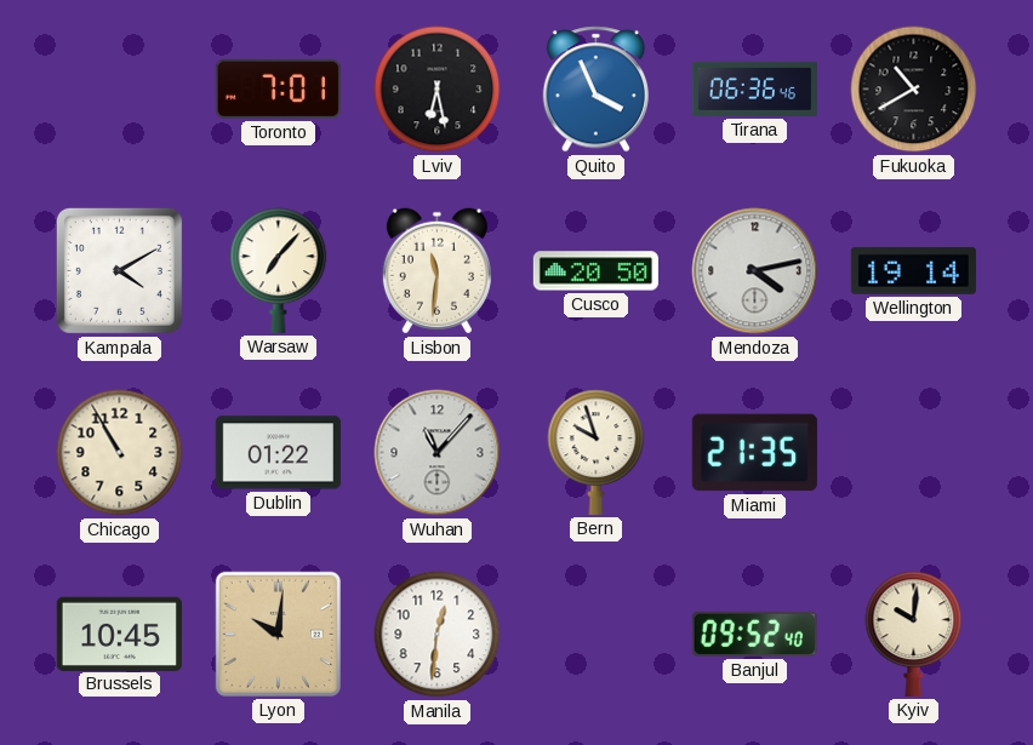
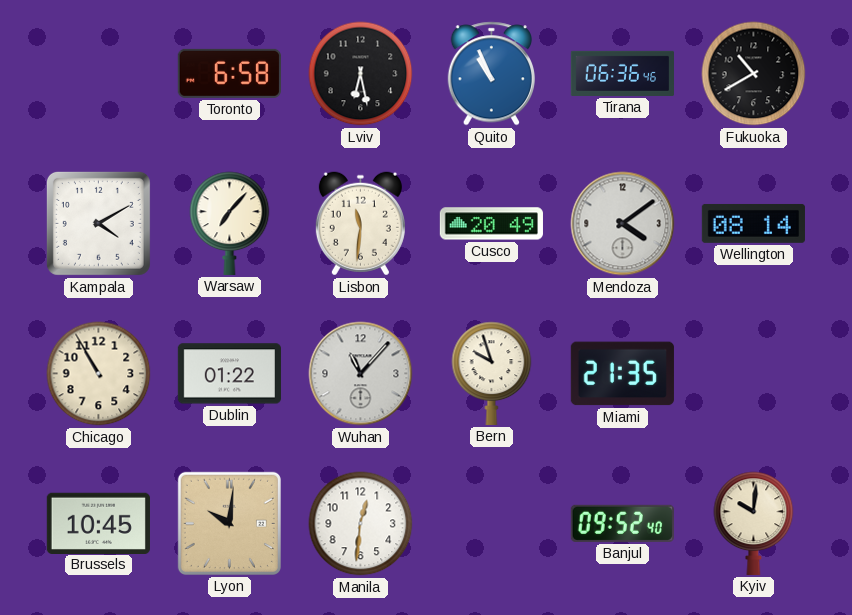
Toronto: 7:01 -> 6:58
Quito: 3:56 -> 10:56
Cusco: 20:50 -> 20:49
Mendoza: 4:13 -> 4:09
Wellington: 19:14 -> 08:14
